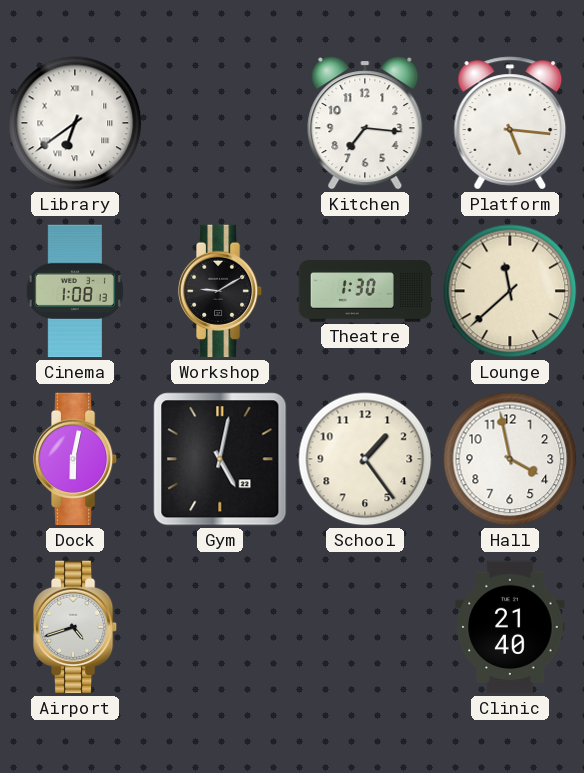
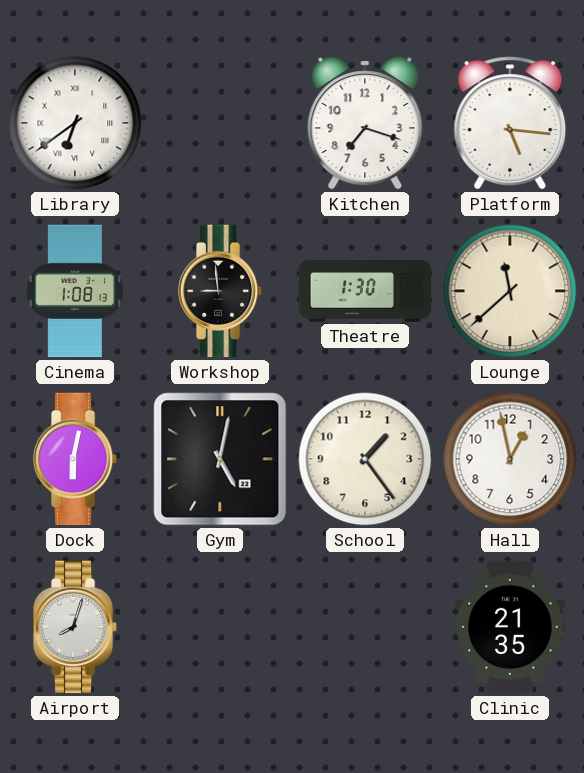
Kitchen: 7:16 -> 7:18
Workshop: 9:10 -> 8:59
Hall: 3:58 -> 12:58
Airport: 4:42 -> 8:03
Clinic: 21:40 -> 21:35
